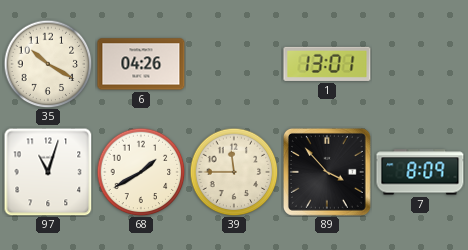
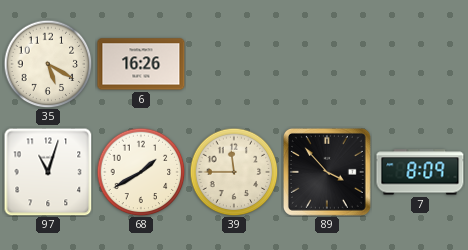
35: 10:20 -> 5:20
6: 04:26 -> 16:26
1: 13:01 -> none
